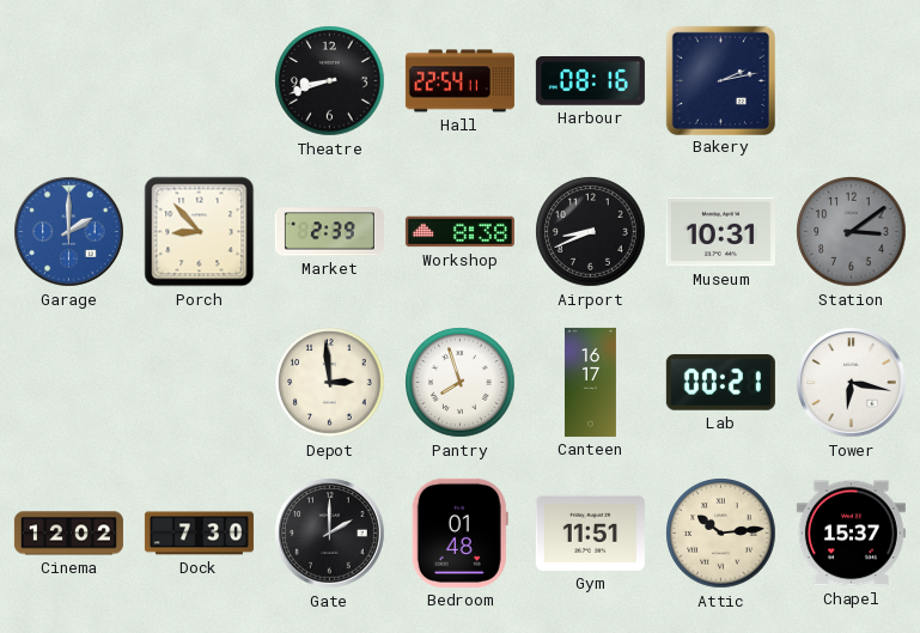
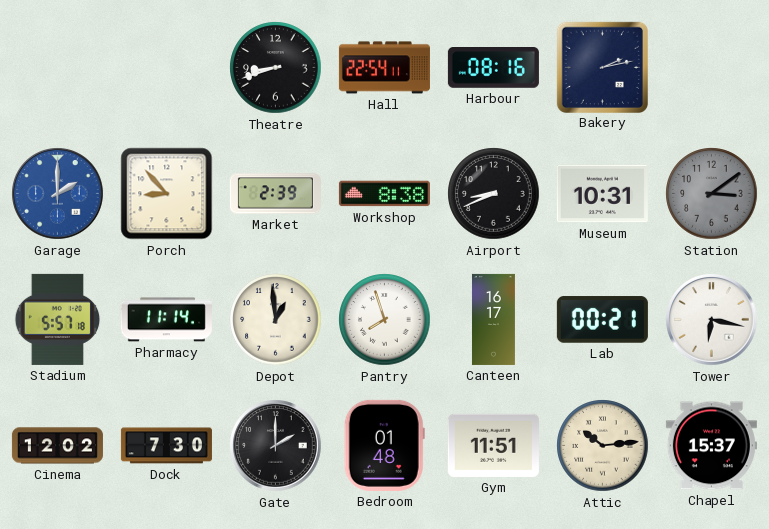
Stadium: none -> 5:57
Pharmacy: none -> 11:14
Depot: 2:59 -> 12:59
